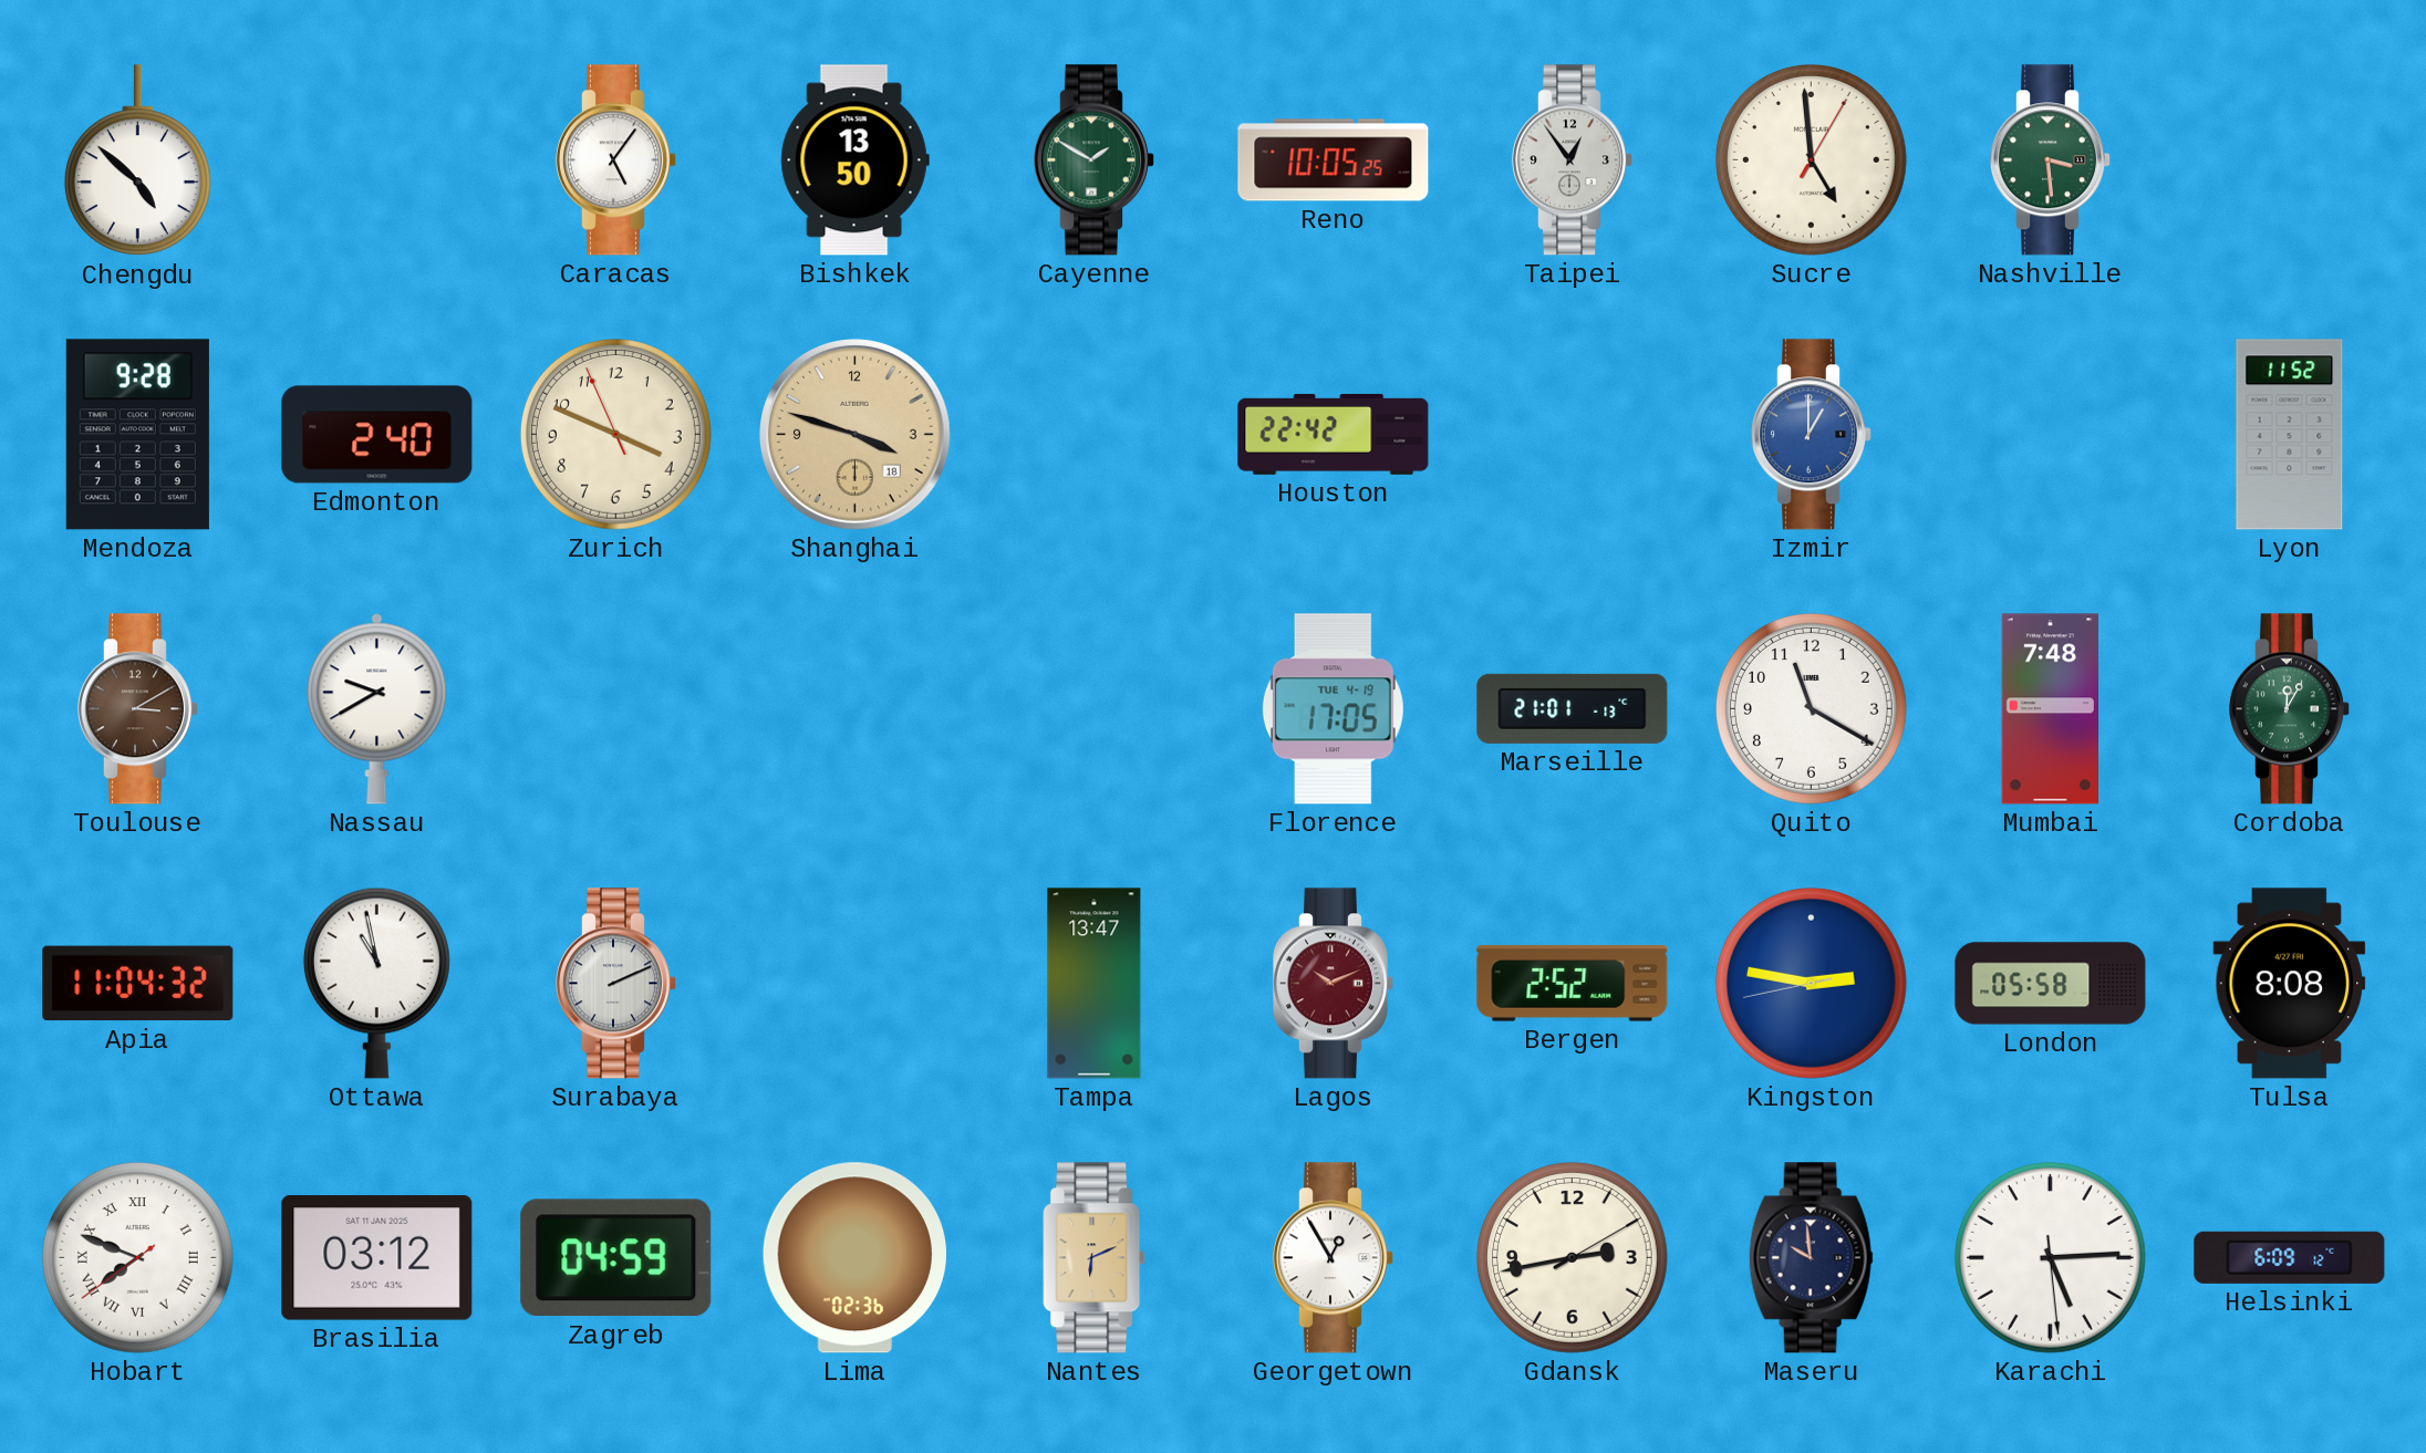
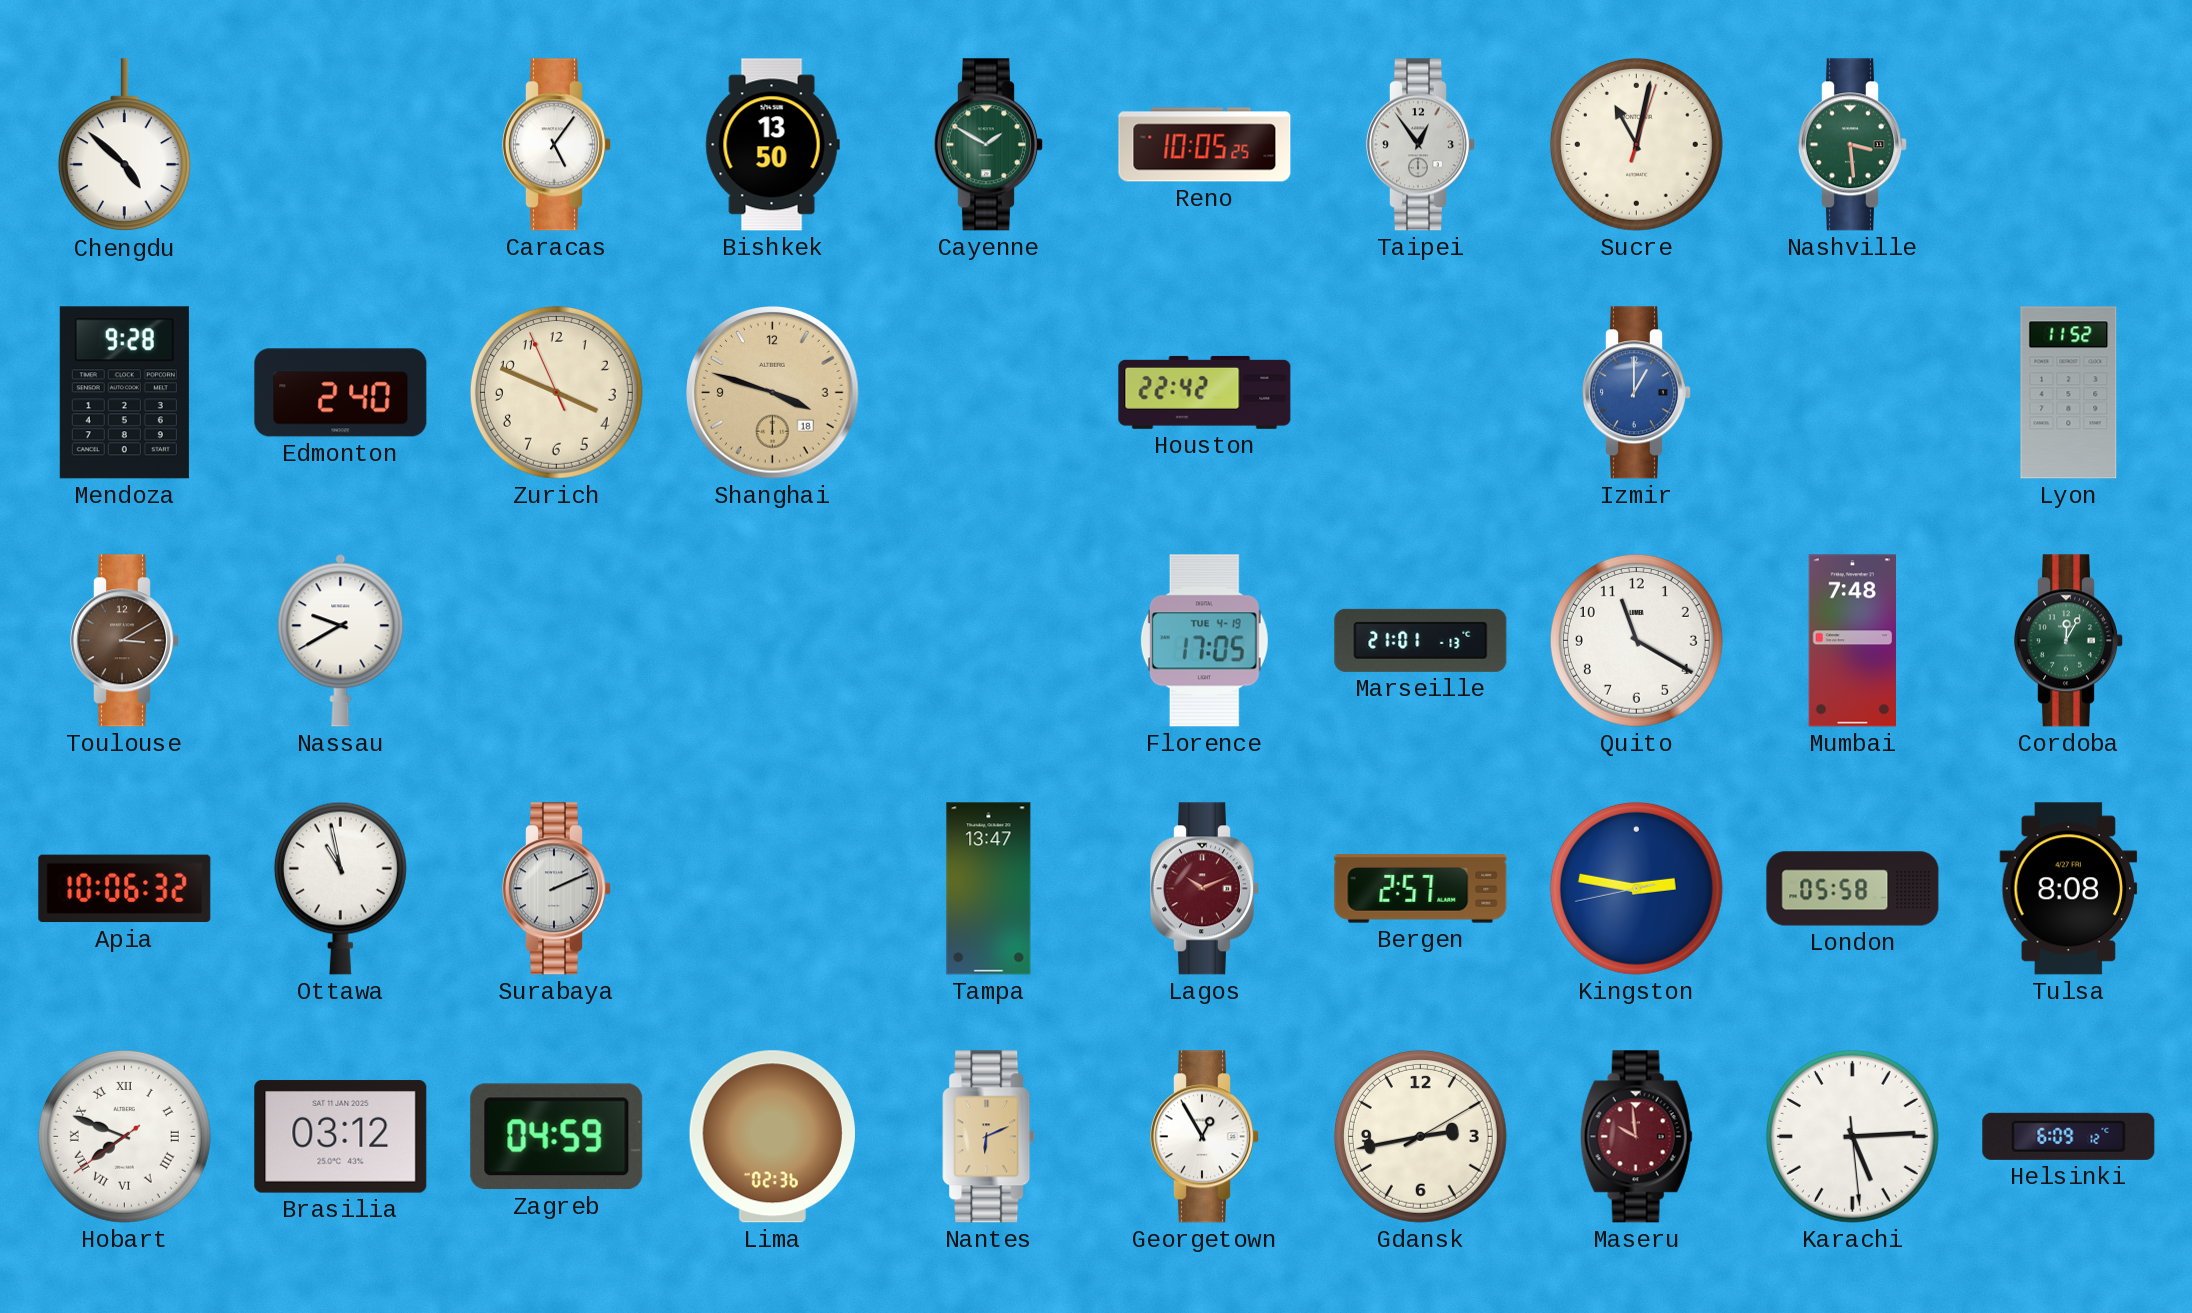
Sucre: 4:59 -> 11:02
Apia: 11:04 -> 10:06
Bergen: 2:52 -> 2:57
Maseru dial: navy -> burgundy
